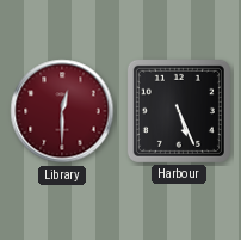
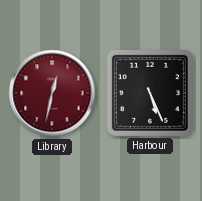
Library: 12:30 -> 12:32
